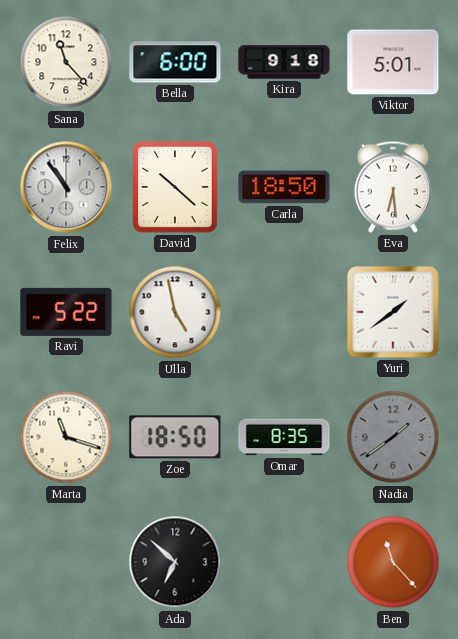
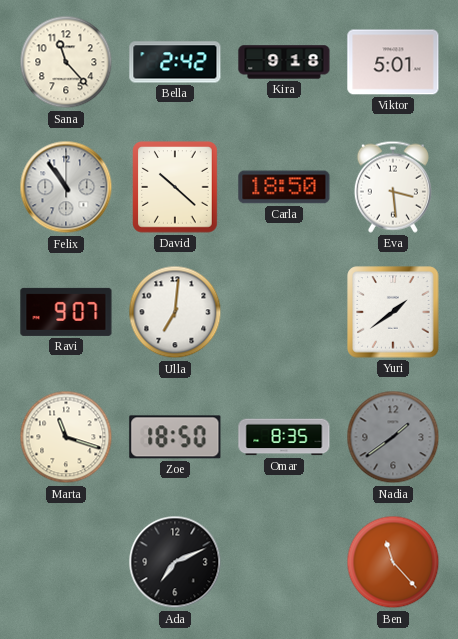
Bella: 6:00 -> 2:42
Eva: 6:29 -> 3:29
Ravi: 5:22 -> 9:07
Ulla: 4:58 -> 7:01
Ada: 6:52 -> 7:11
